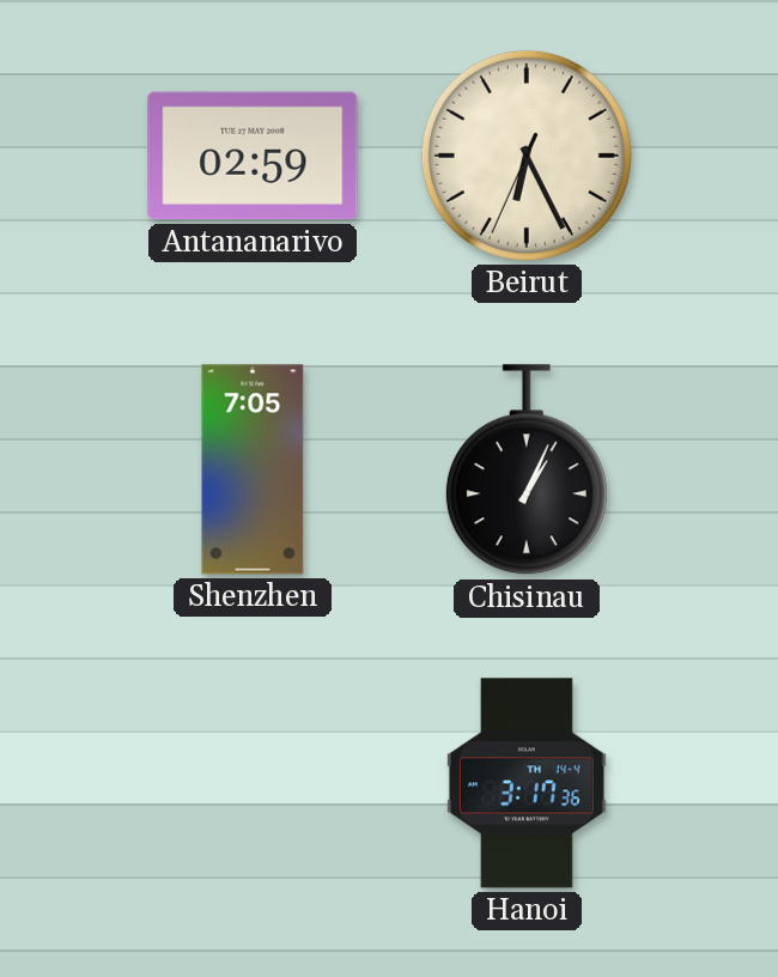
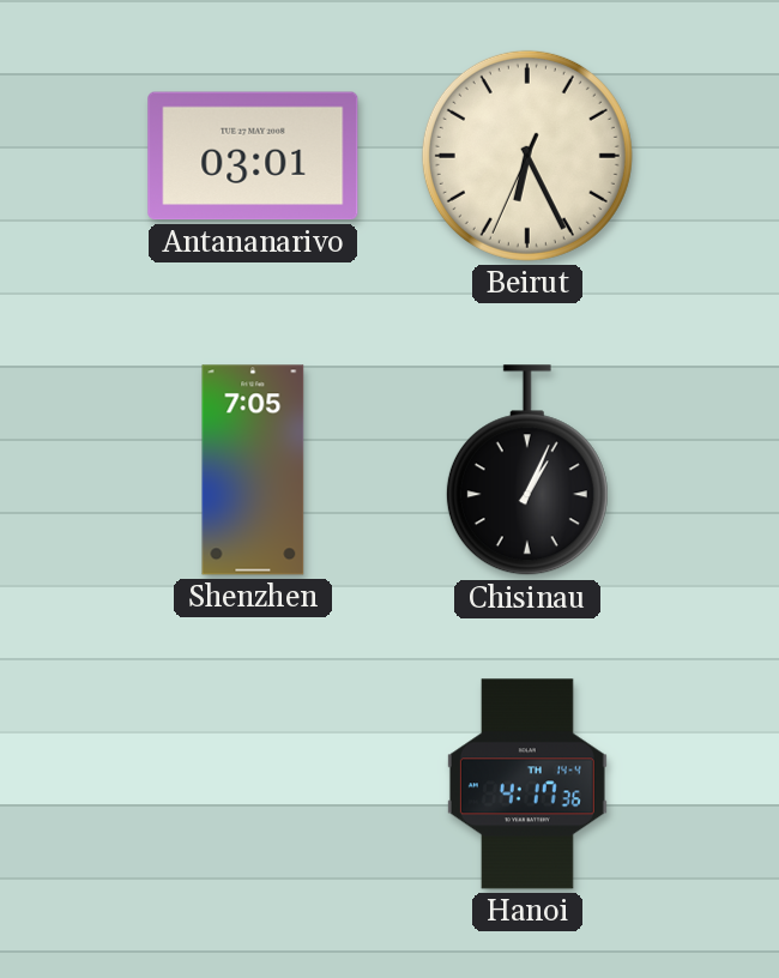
Antananarivo: 02:59 -> 03:01
Hanoi: 3:17 -> 4:17
